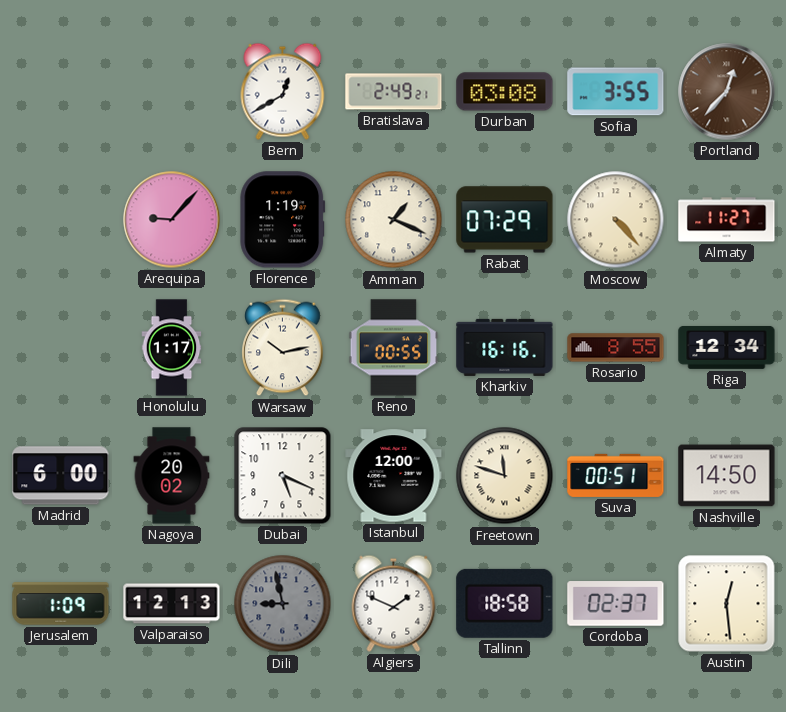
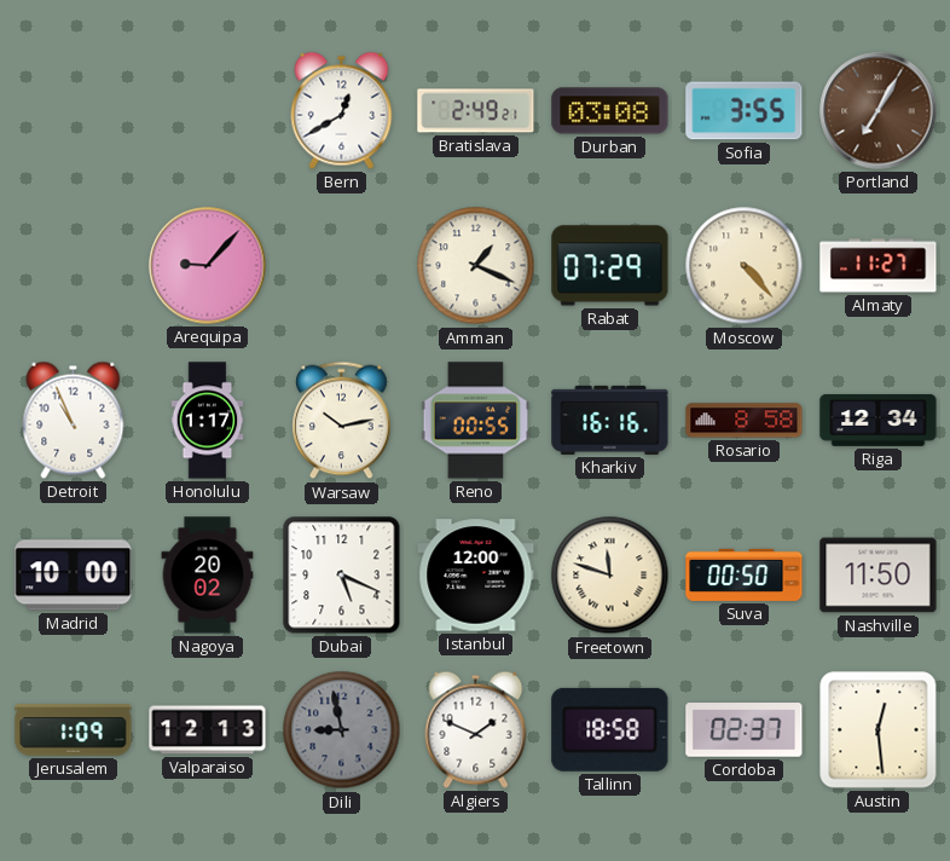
Portland: 12:37 -> 7:05
Florence: 1:19 -> none
Detroit: none -> 10:56
Rosario: 8:55 -> 8:58
Madrid: 6:00 -> 10:00
Suva: 00:51 -> 00:50
Nashville: 14:50 -> 11:50
